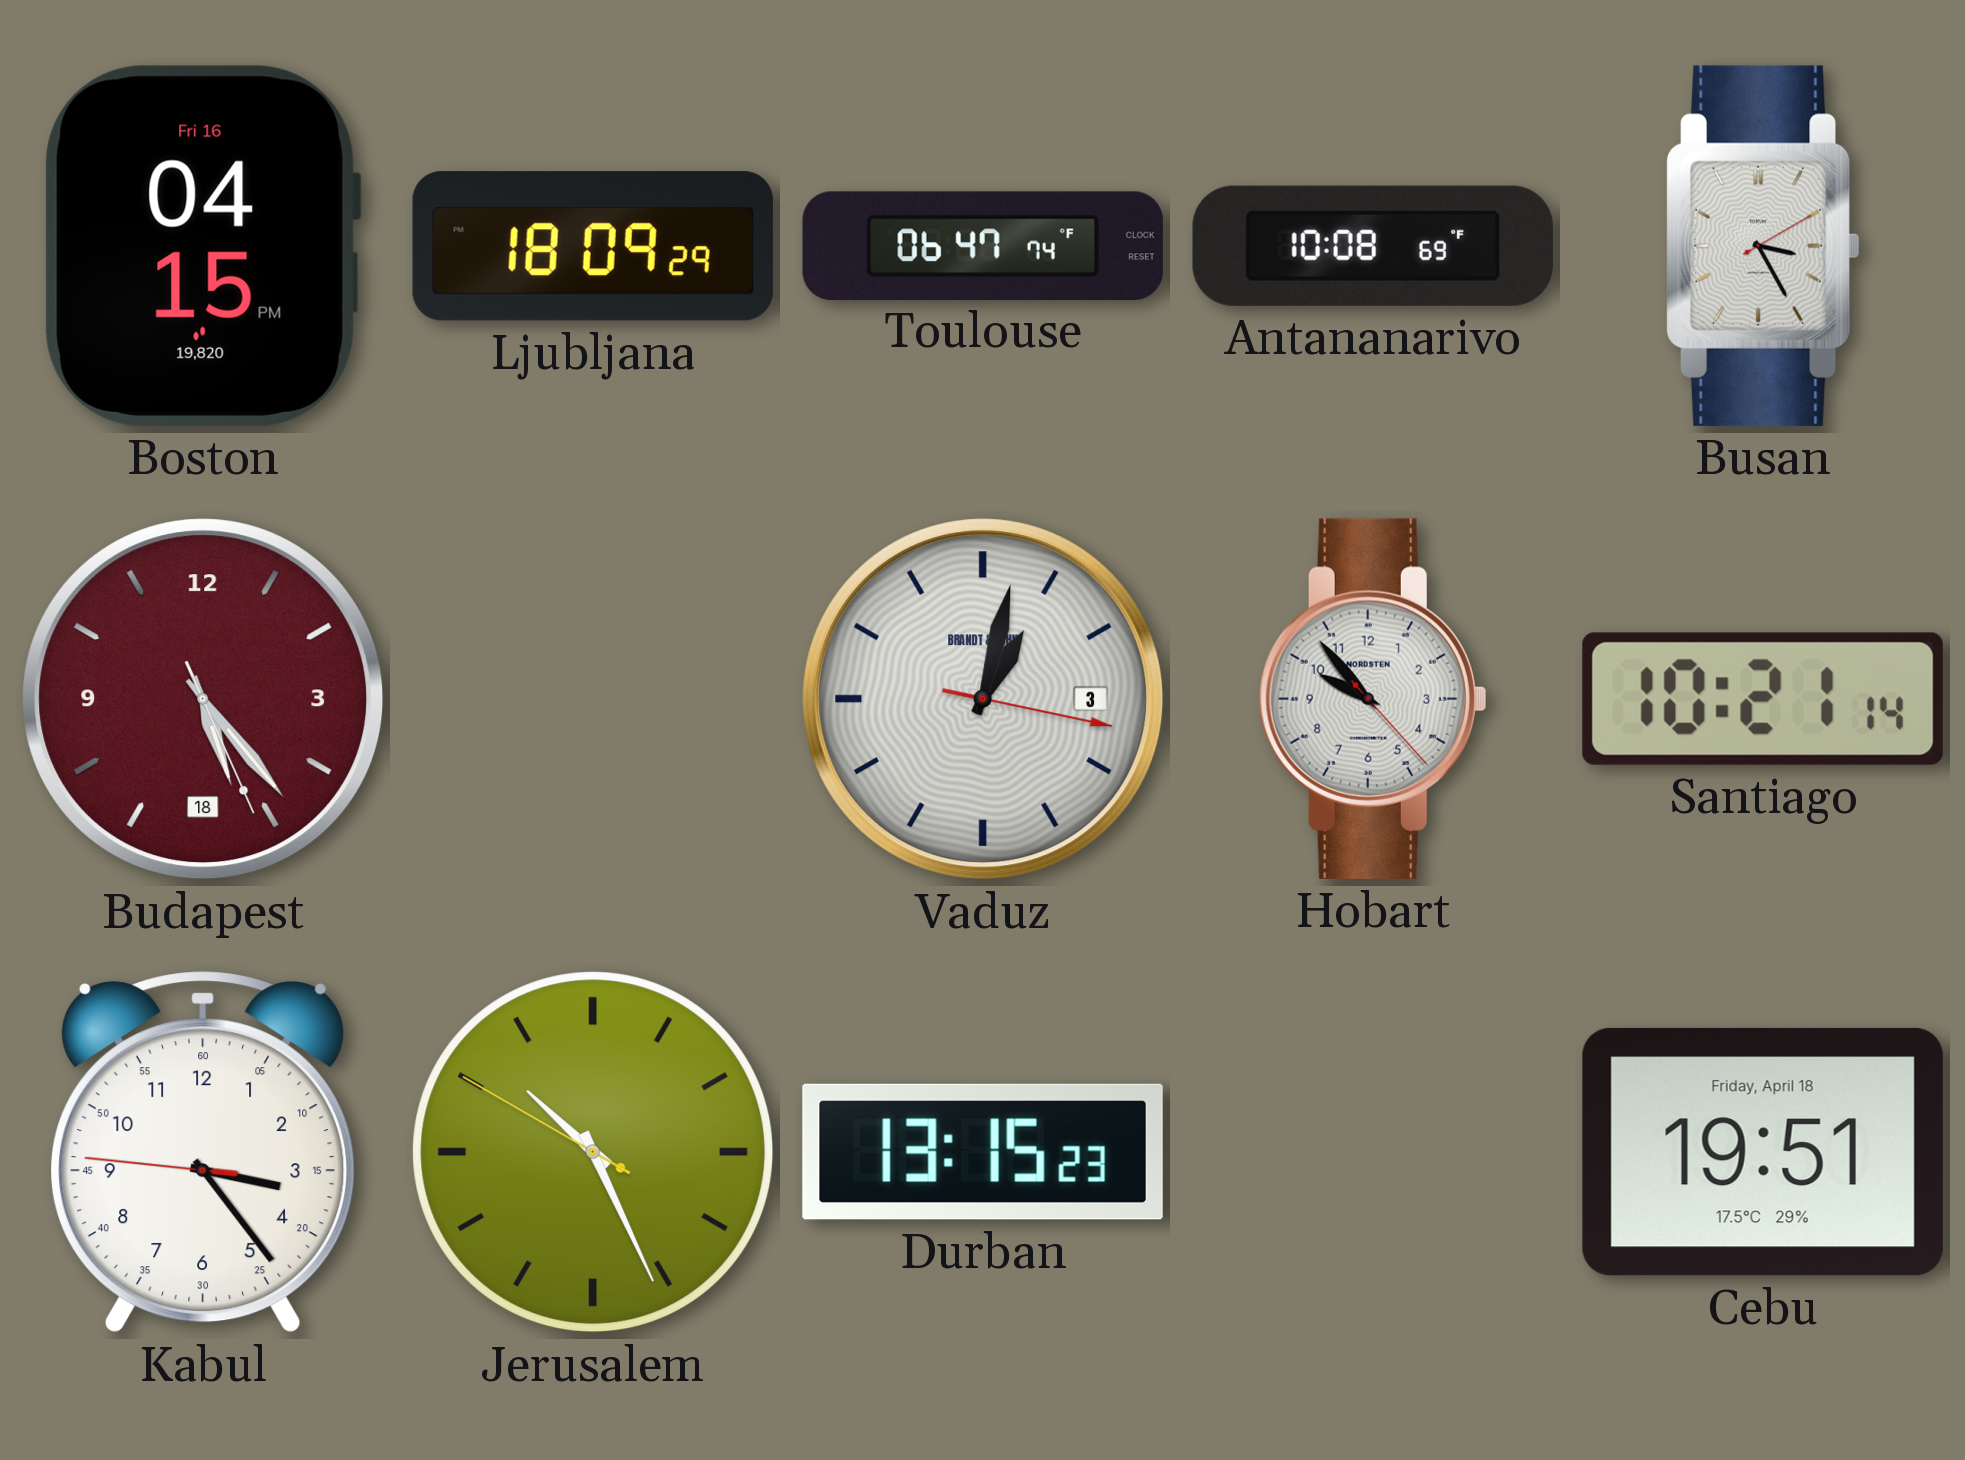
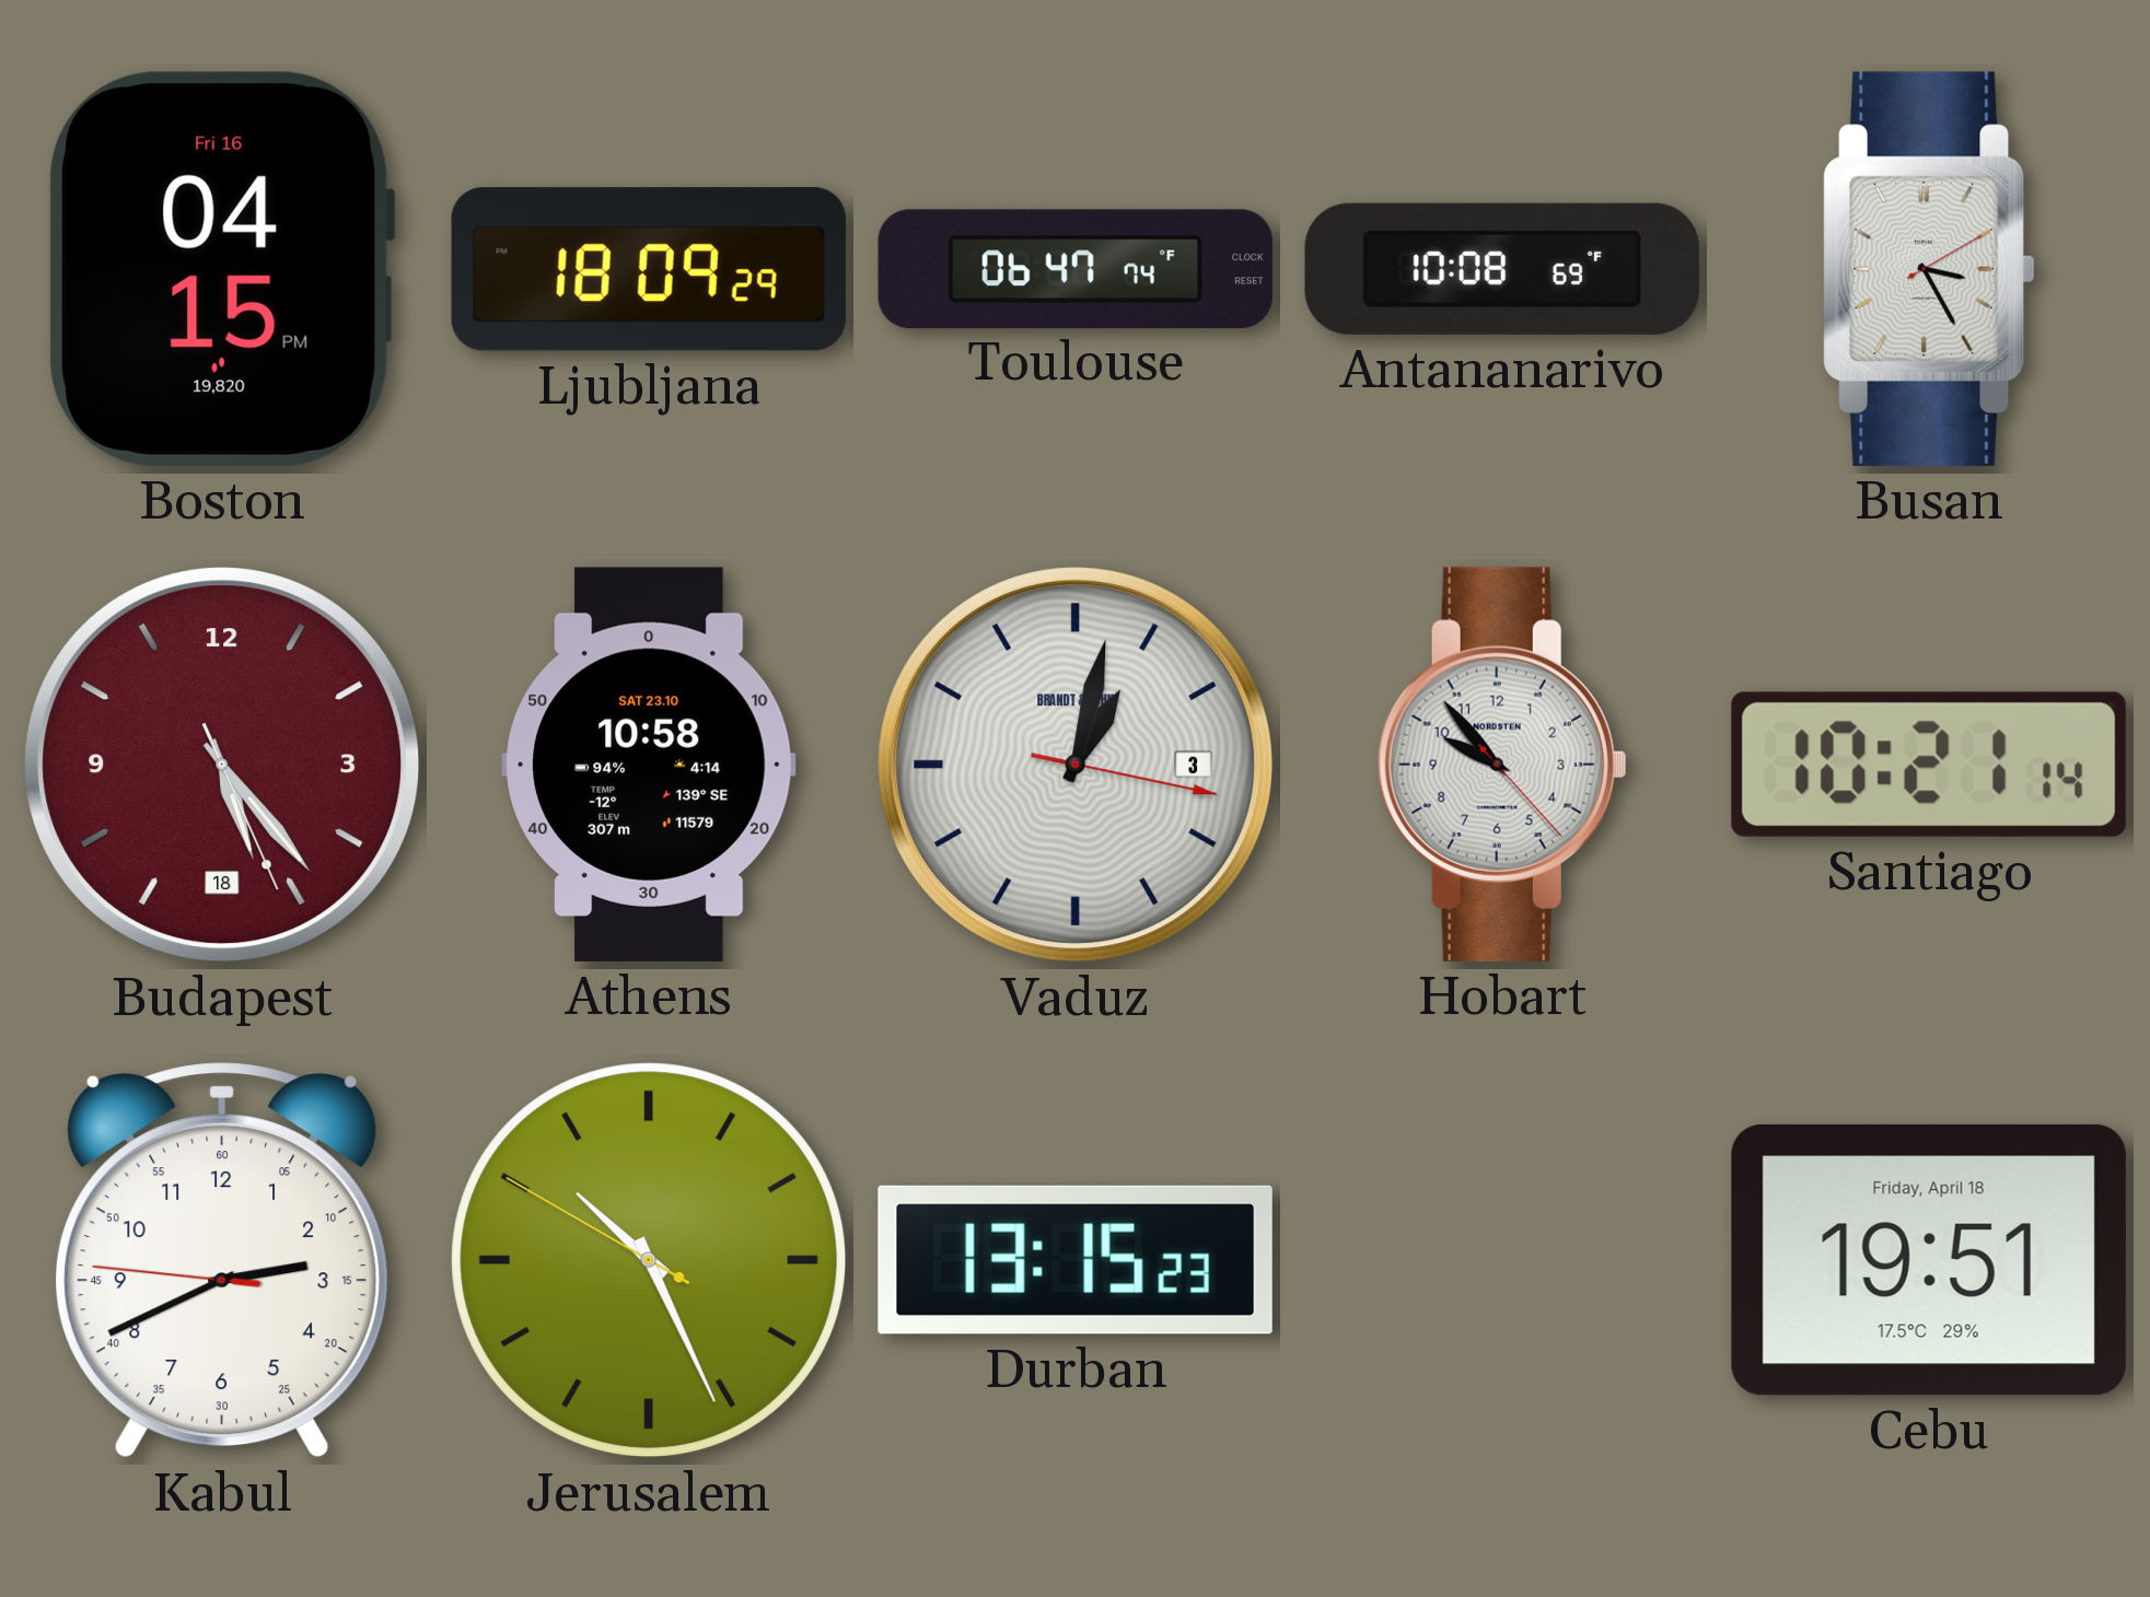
Athens: none -> 10:58
Kabul: 3:23 -> 2:40
